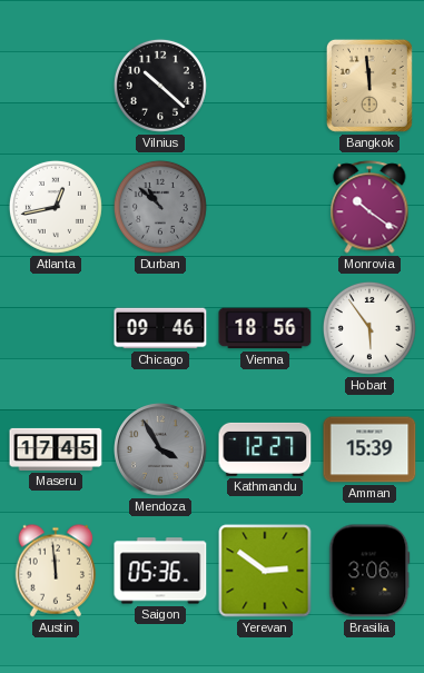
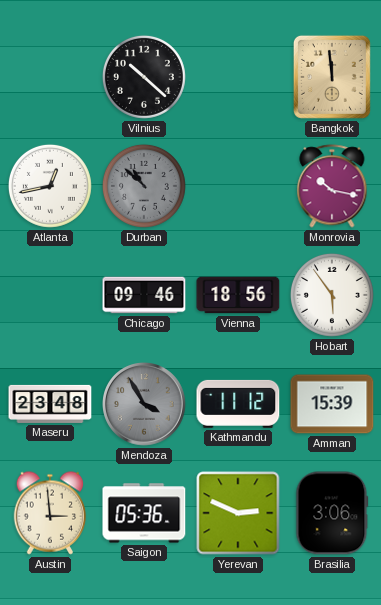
Monrovia: 10:21 -> 10:17
Maseru: 17:45 -> 23:48
Kathmandu: 12:27 -> 11:12
Austin: 11:59 -> 2:59
Yerevan: 2:51 -> 2:49
